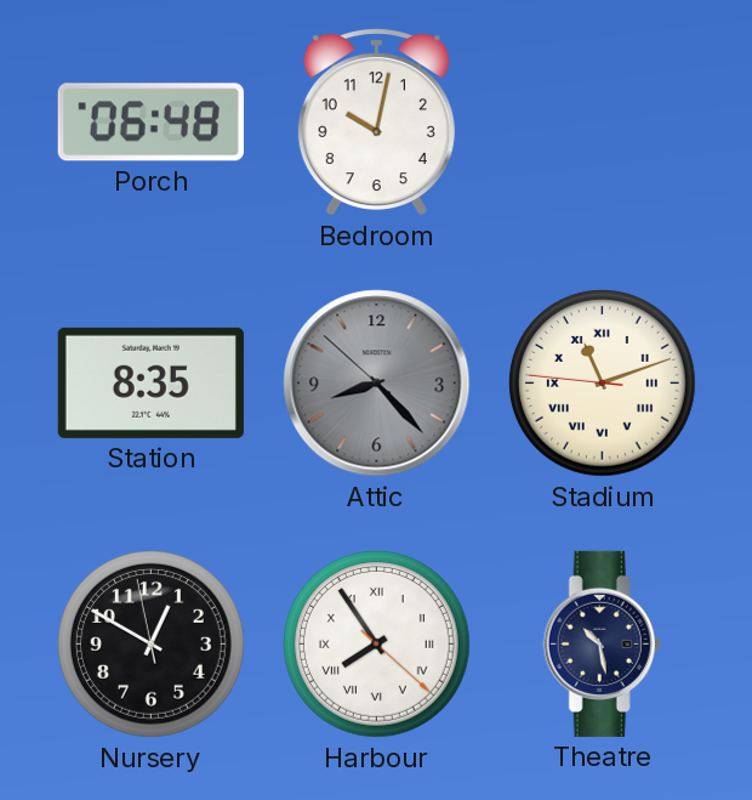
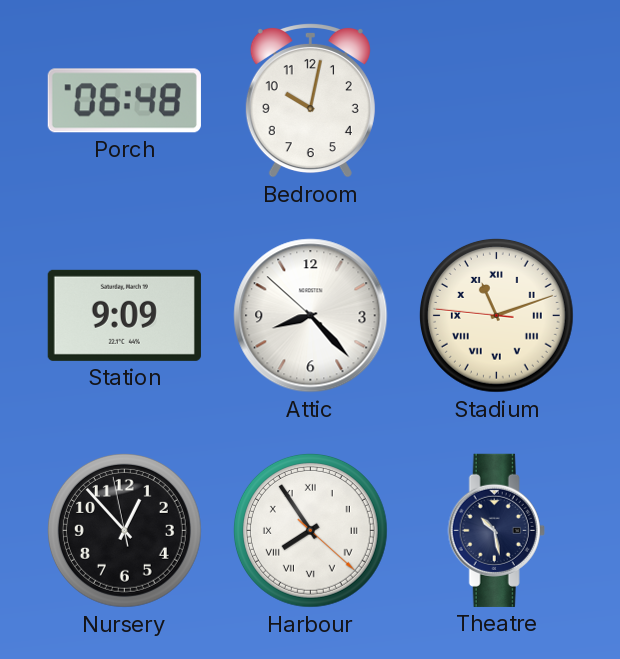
Station: 8:35 -> 9:09
Attic dial: grey -> white
Nursery: 12:49 -> 12:52
